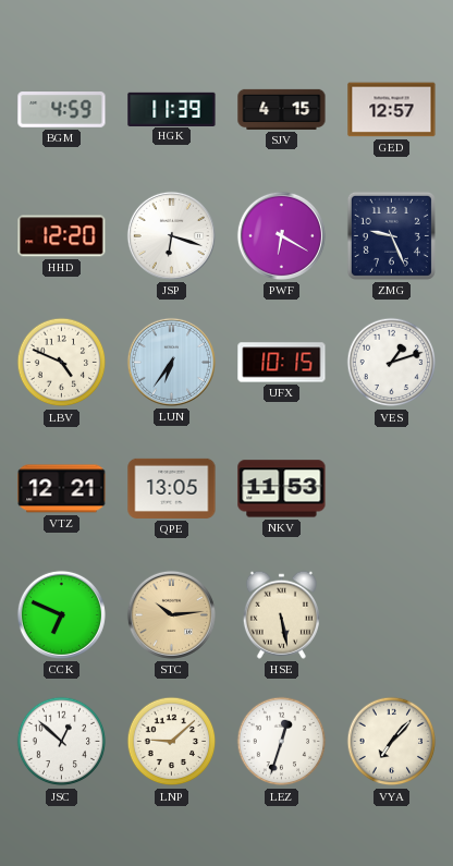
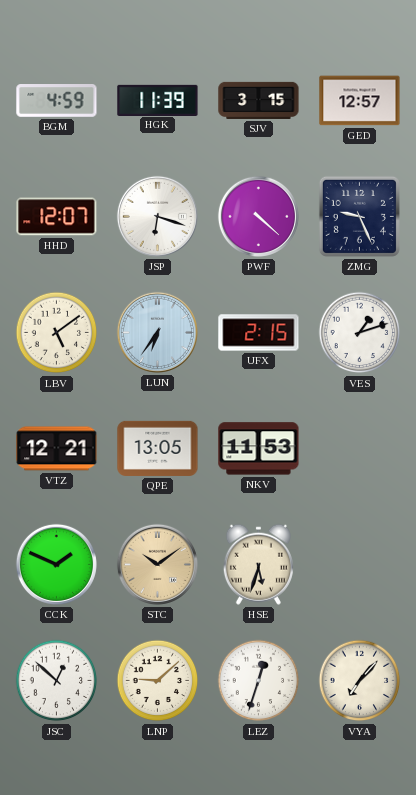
SJV: 4:15 -> 3:15
HHD: 12:20 -> 12:07
PWF: 6:20 -> 4:22
LBV: 4:49 -> 5:09
UFX: 10:15 -> 2:15
CCK: 6:49 -> 1:49
STC: 10:14 -> 10:09
HSE: 5:28 -> 5:33
